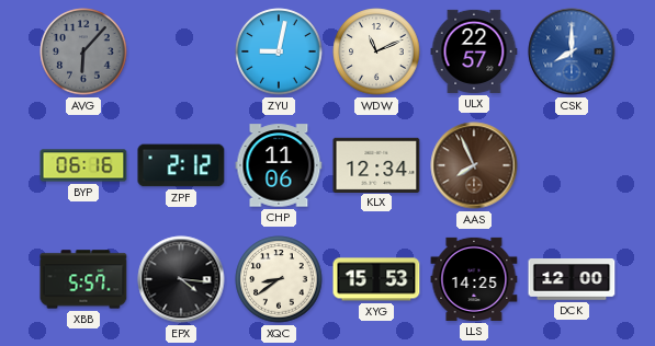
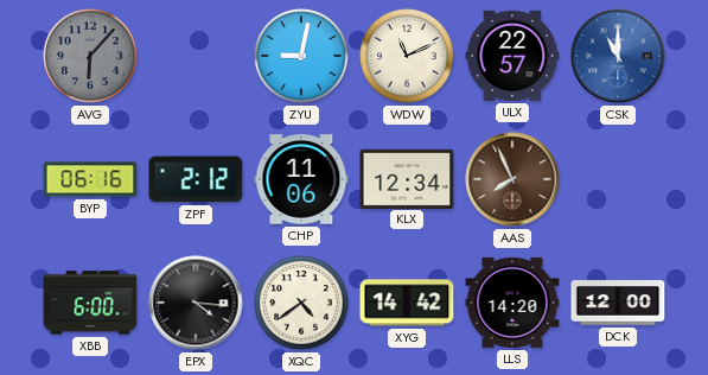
CSK: 8:00 -> 11:00
XBB: 5:57 -> 6:00
XQC: 8:39 -> 4:39
XYG: 15:53 -> 14:42
LLS: 14:25 -> 14:20
